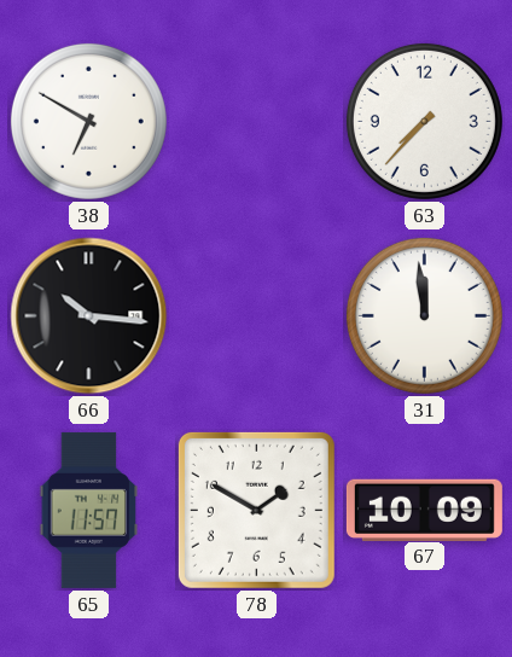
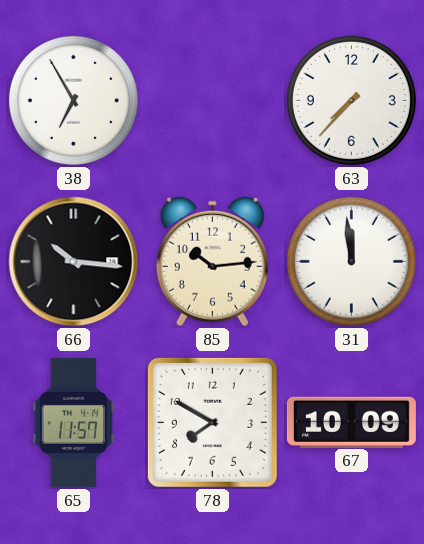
38: 6:50 -> 6:55
85: none -> 10:14
78: 1:50 -> 7:50
